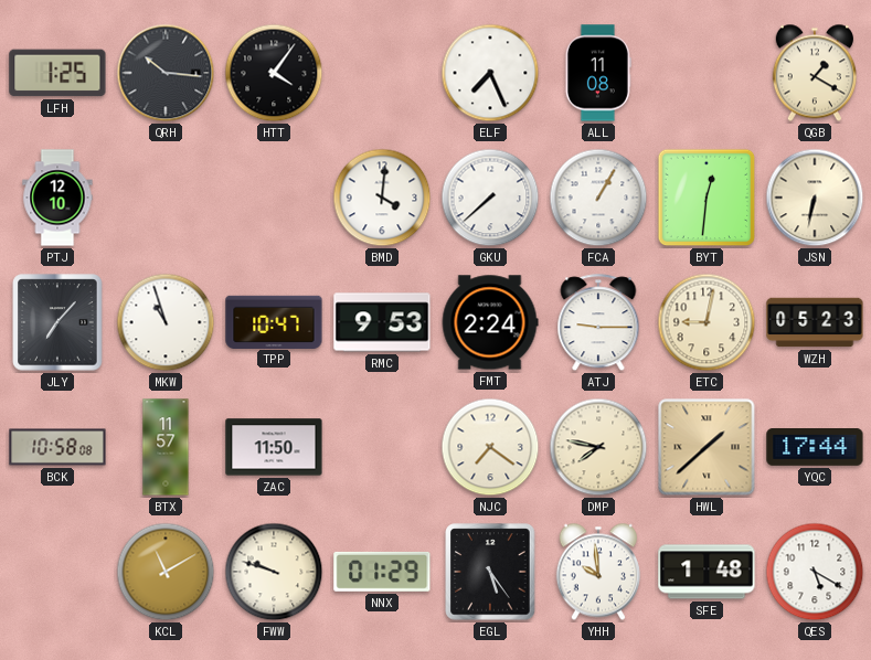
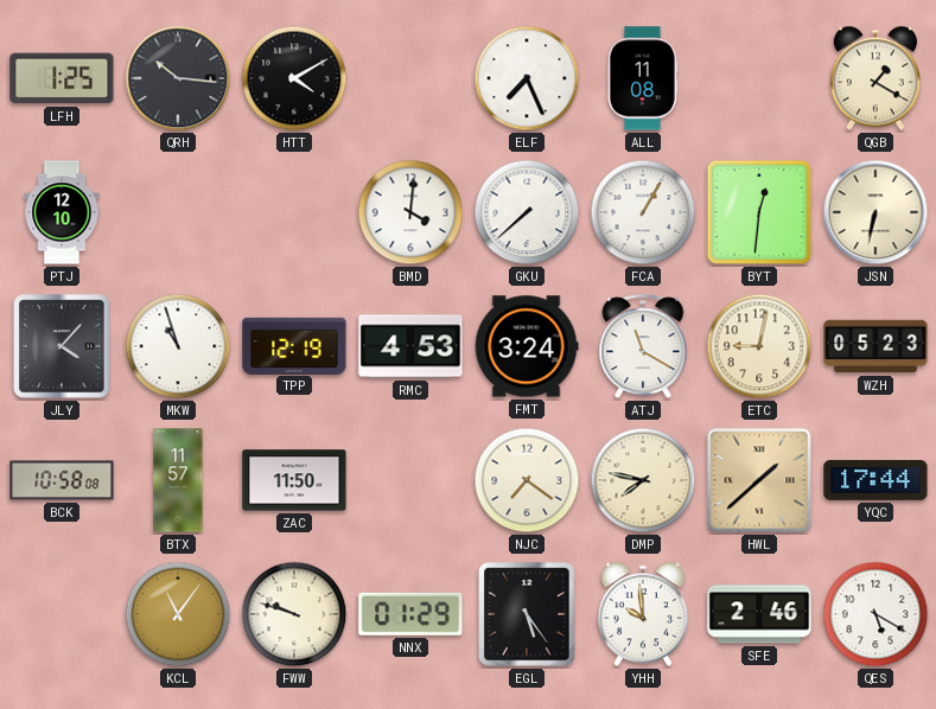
HTT: 4:06 -> 4:10
JLY: 7:07 -> 4:07
TPP: 10:47 -> 12:19
RMC: 9:53 -> 4:53
FMT: 2:24 -> 3:24
ATJ: 9:15 -> 11:20
KCL: 11:10 -> 11:06
SFE: 1:48 -> 2:46
